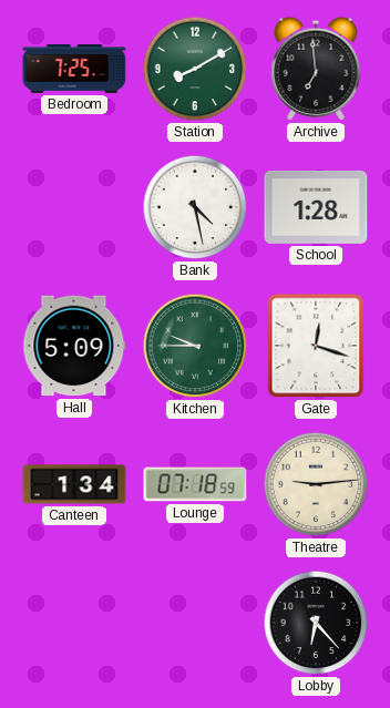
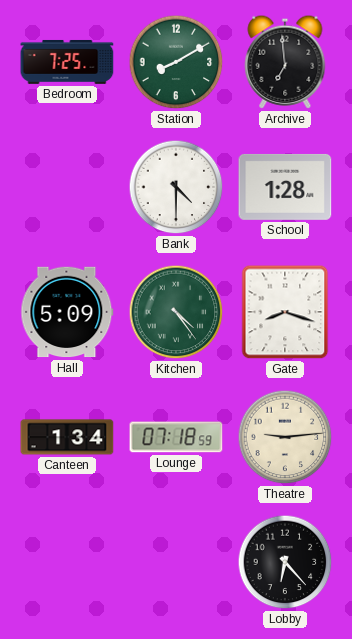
Bank: 4:28 -> 4:30
Kitchen: 9:45 -> 4:24
Gate: 12:18 -> 8:18
